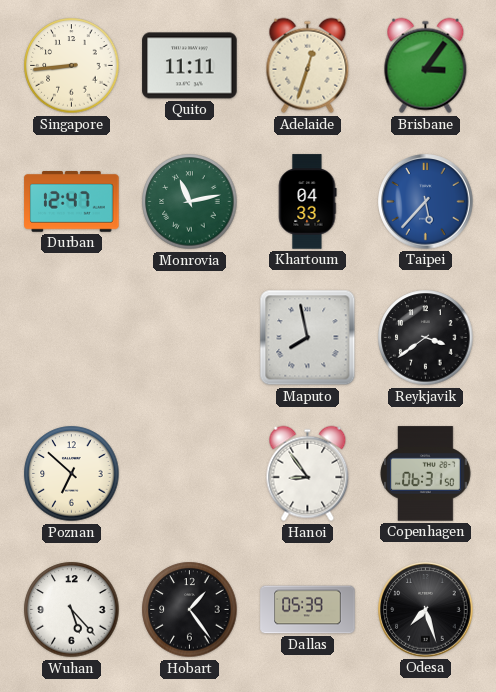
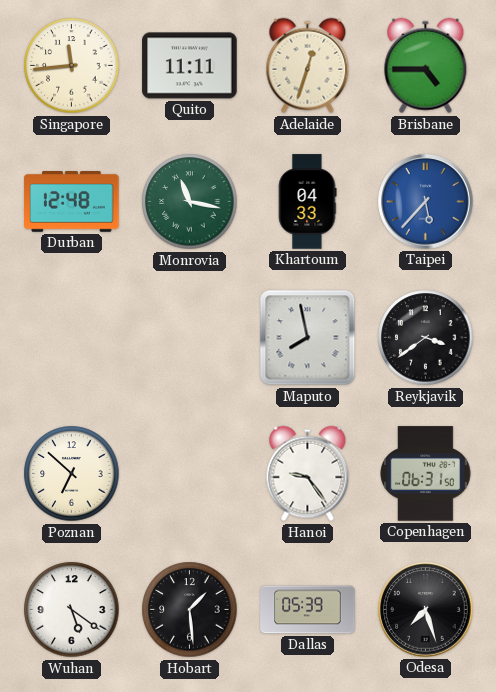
Singapore: 8:44 -> 11:44
Brisbane: 3:06 -> 4:45
Durban: 12:47 -> 12:48
Monrovia: 11:13 -> 11:17
Hanoi: 8:54 -> 9:24
Wuhan: 5:23 -> 5:21
Hobart: 1:24 -> 1:29
